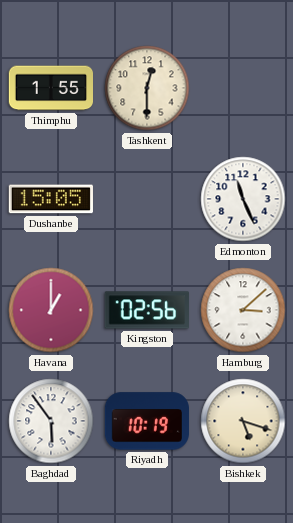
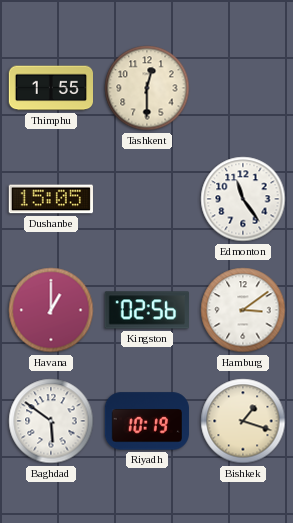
Edmonton: 11:26 -> 11:24
Hamburg: 3:08 -> 3:09
Baghdad: 5:54 -> 5:51
Bishkek: 5:18 -> 1:18
